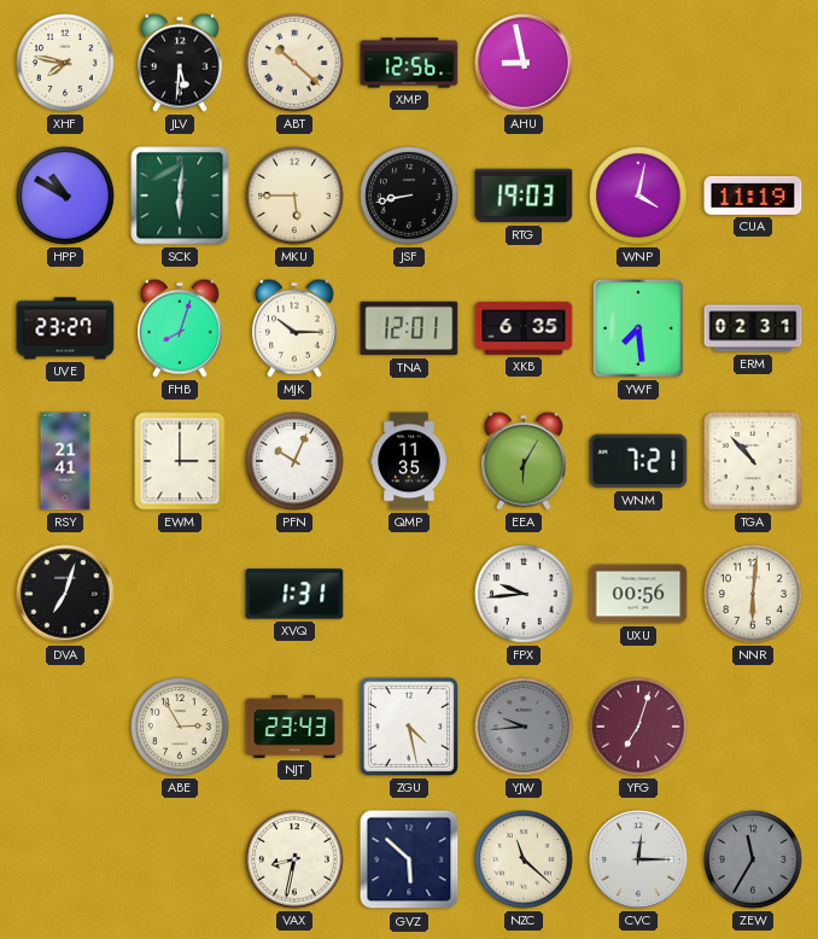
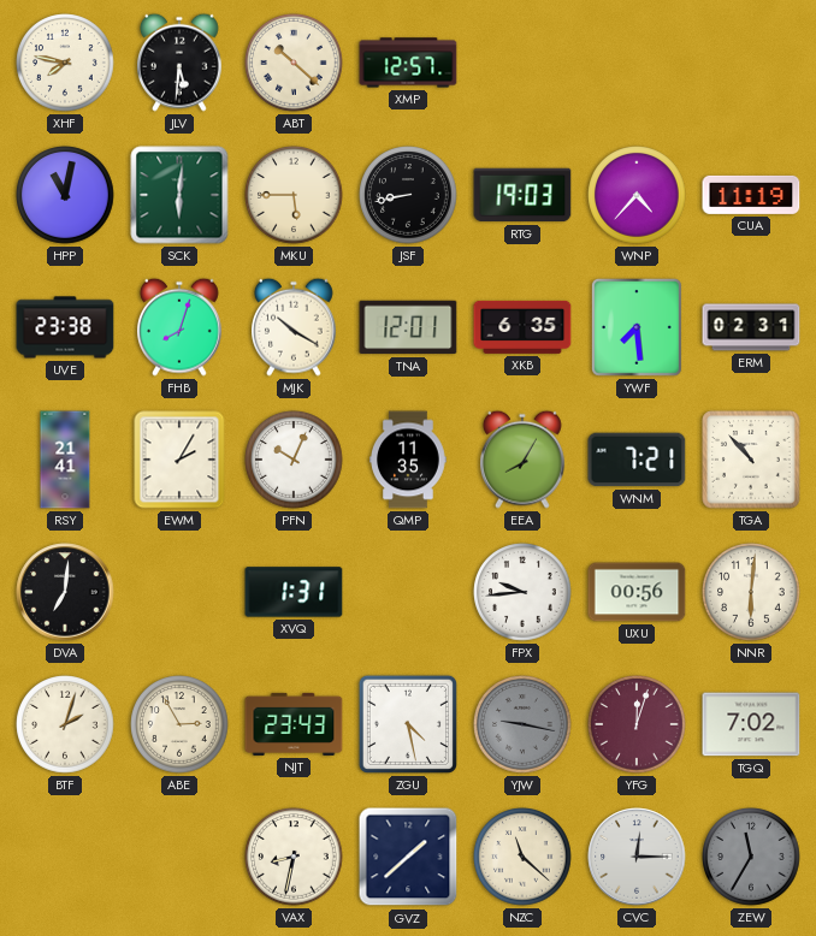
XMP: 12:56 -> 12:57
AHU: 8:58 -> none
HPP: 10:50 -> 11:02
WNP: 4:02 -> 4:37
UVE: 23:27 -> 23:38
MJK: 10:15 -> 10:20
EWM: 3:00 -> 2:05
EEA: 6:05 -> 8:05
DVA: 7:03 -> 7:01
BTF: none -> 2:03
YJW: 9:44 -> 9:17
YFG: 7:03 -> 12:03
TGQ: none -> 7:02
GVZ: 5:52 -> 1:38
